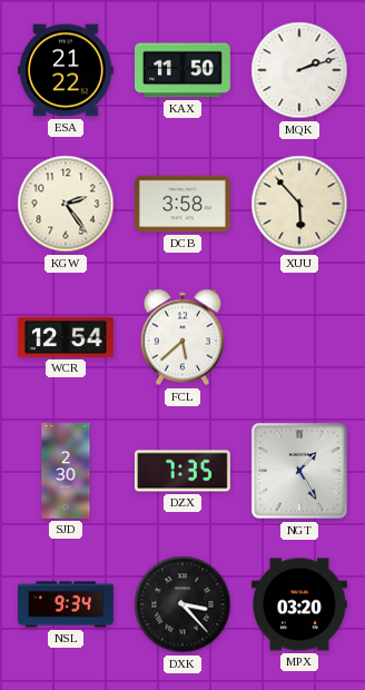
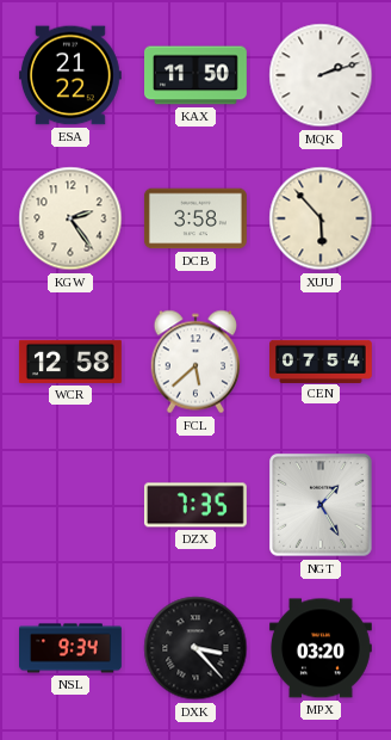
WCR: 12:54 -> 12:58
CEN: none -> 07:54
SJD: 2:30 -> none
